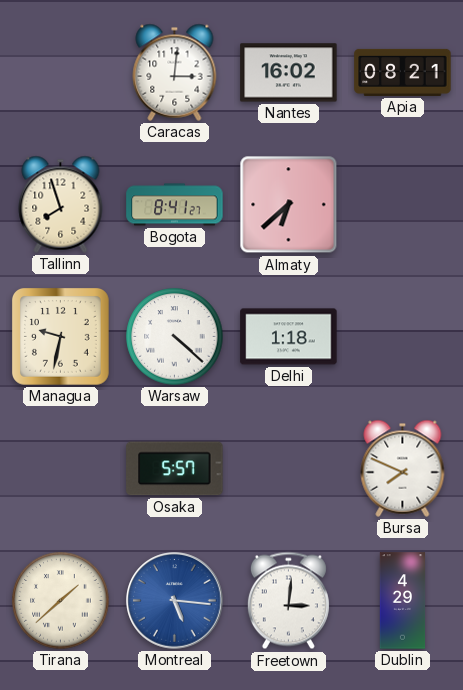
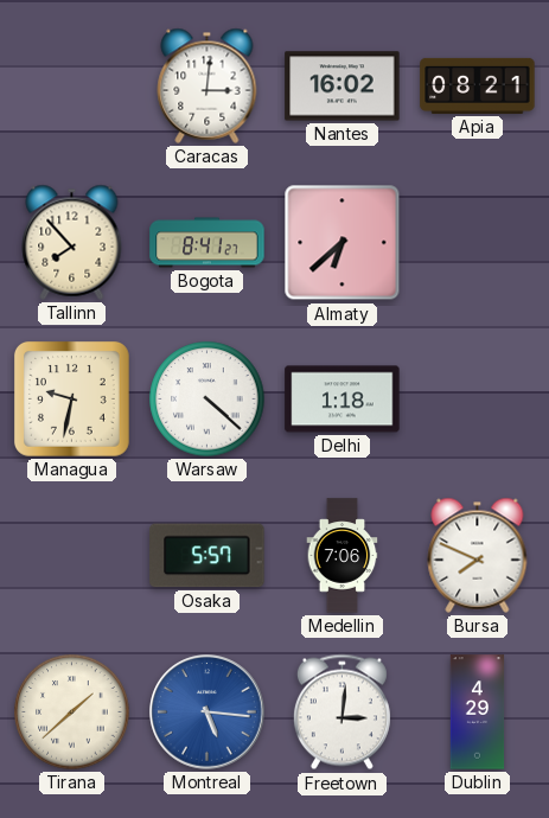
Tallinn: 7:57 -> 7:53
Medellin: none -> 7:06
